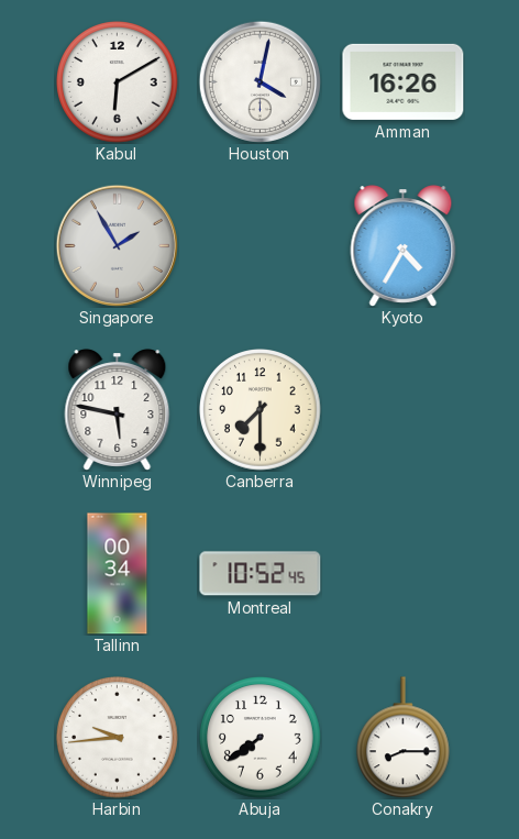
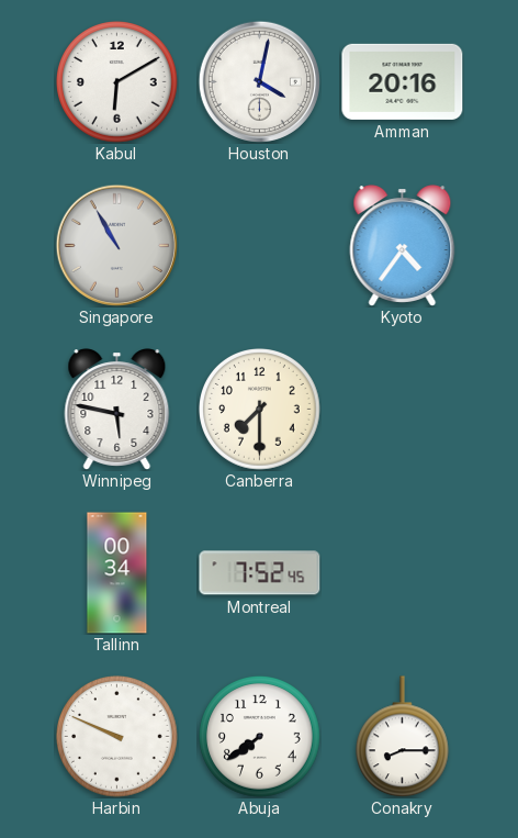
Amman: 16:26 -> 20:16
Singapore: 1:55 -> 10:55
Kyoto: 4:35 -> 4:36
Montreal: 10:52 -> 7:52
Harbin: 9:44 -> 9:49
